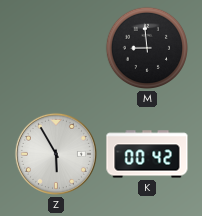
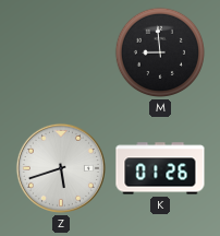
Z: 5:55 -> 5:42
K: 00:42 -> 01:26
